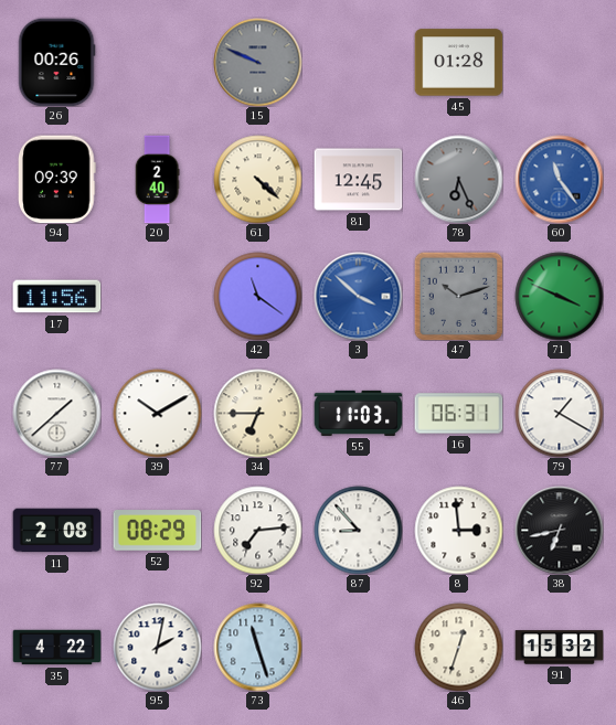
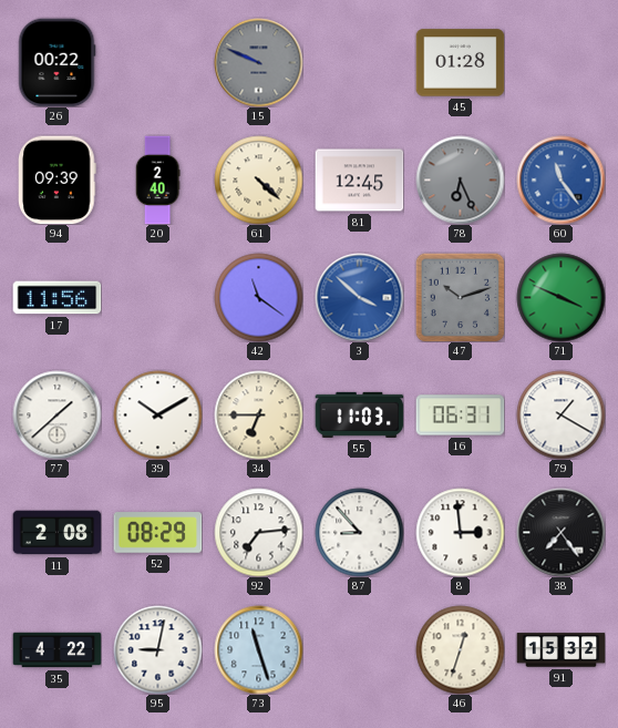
26: 00:26 -> 00:22
38: 6:43 -> 7:24
95: 2:02 -> 9:02
